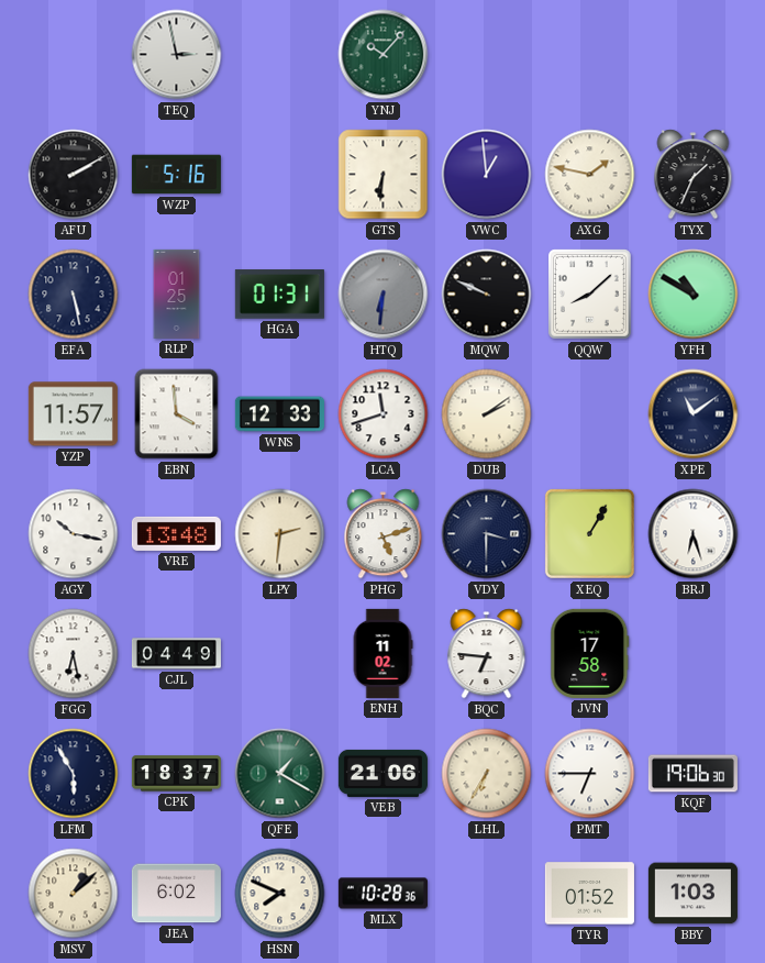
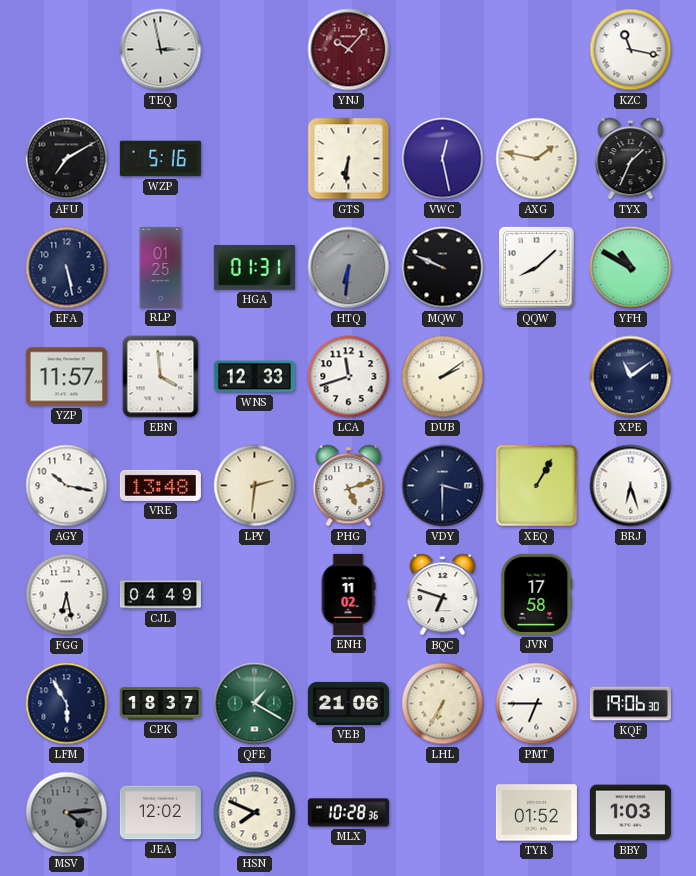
YNJ dial: green -> burgundy
KZC: none -> 11:17
AFU: 2:10 -> 7:10
VWC: 12:59 -> 12:28
BQC: 6:46 -> 6:48
MSV: 1:08 -> 4:14
MSV dial: cream -> grey
JEA: 6:02 -> 12:02
